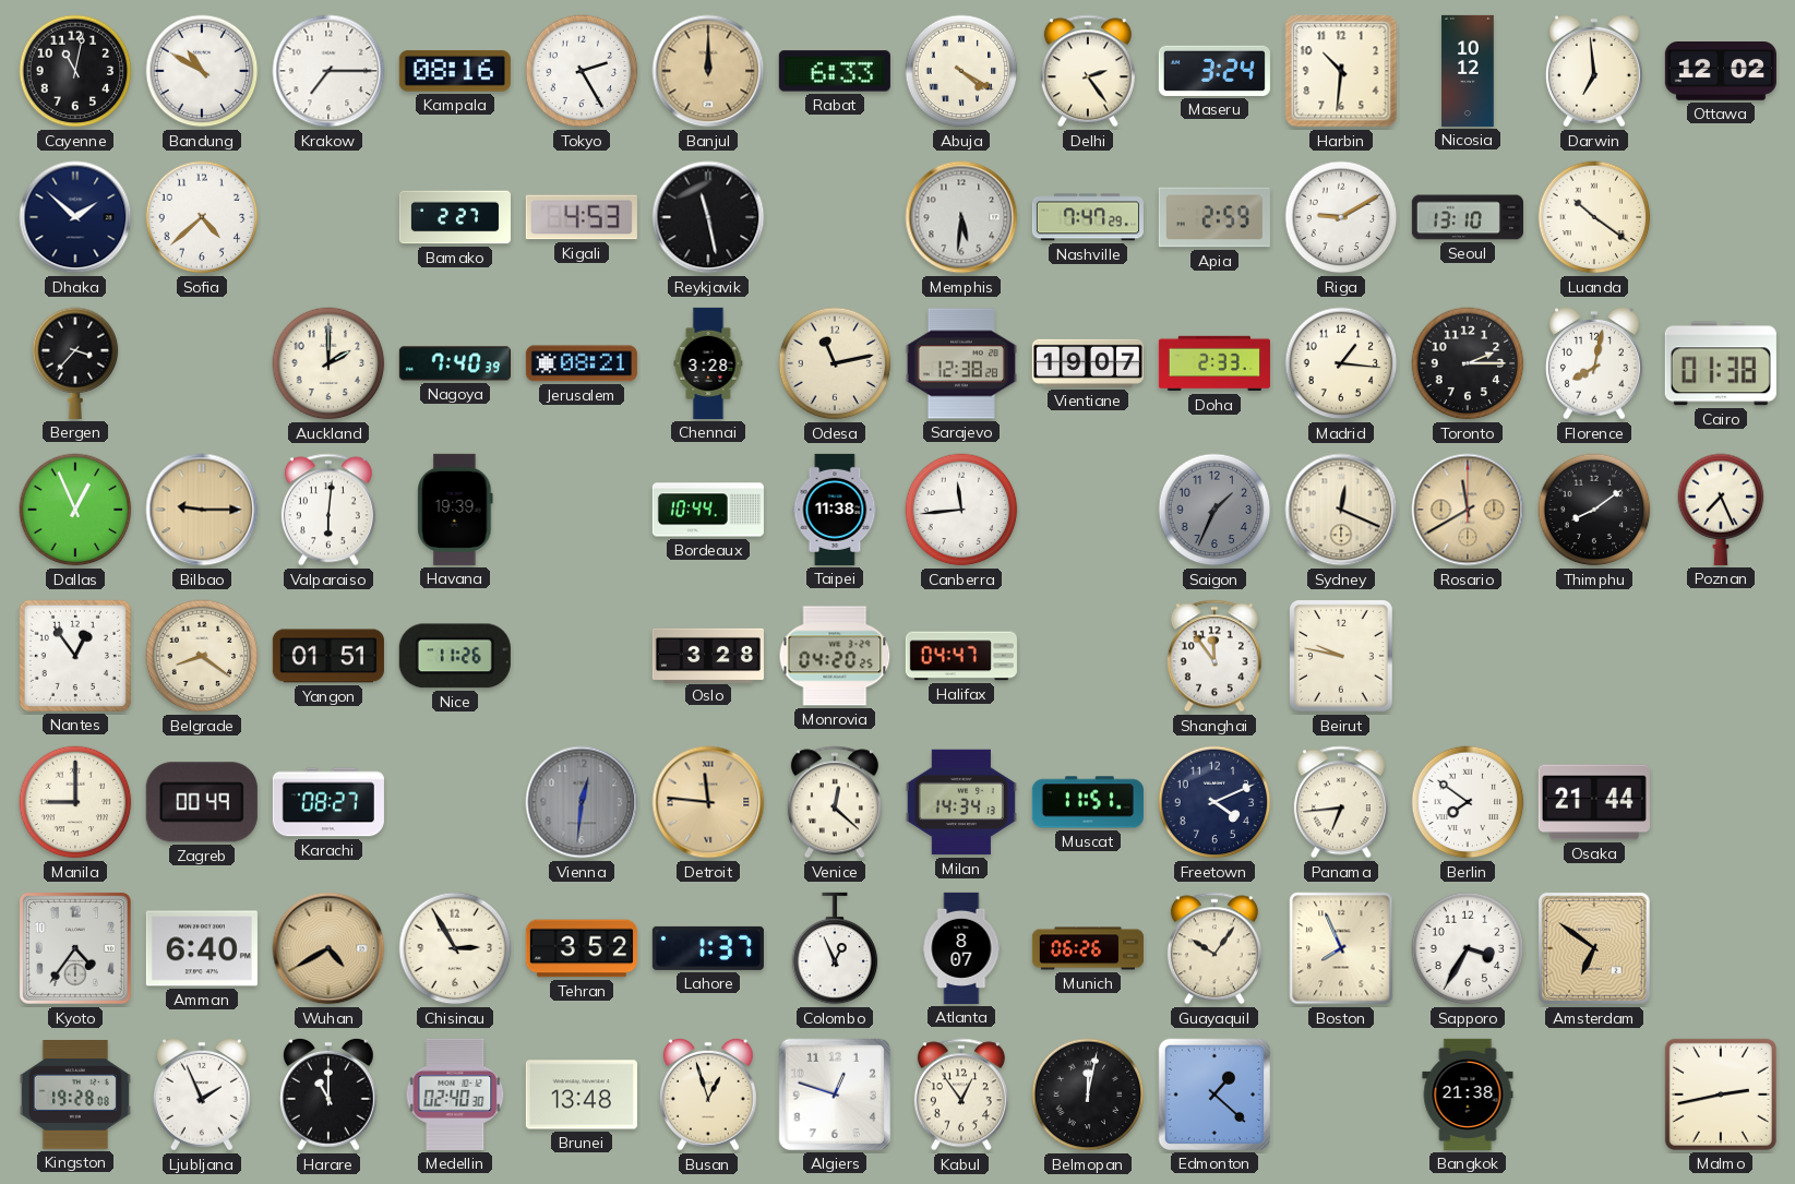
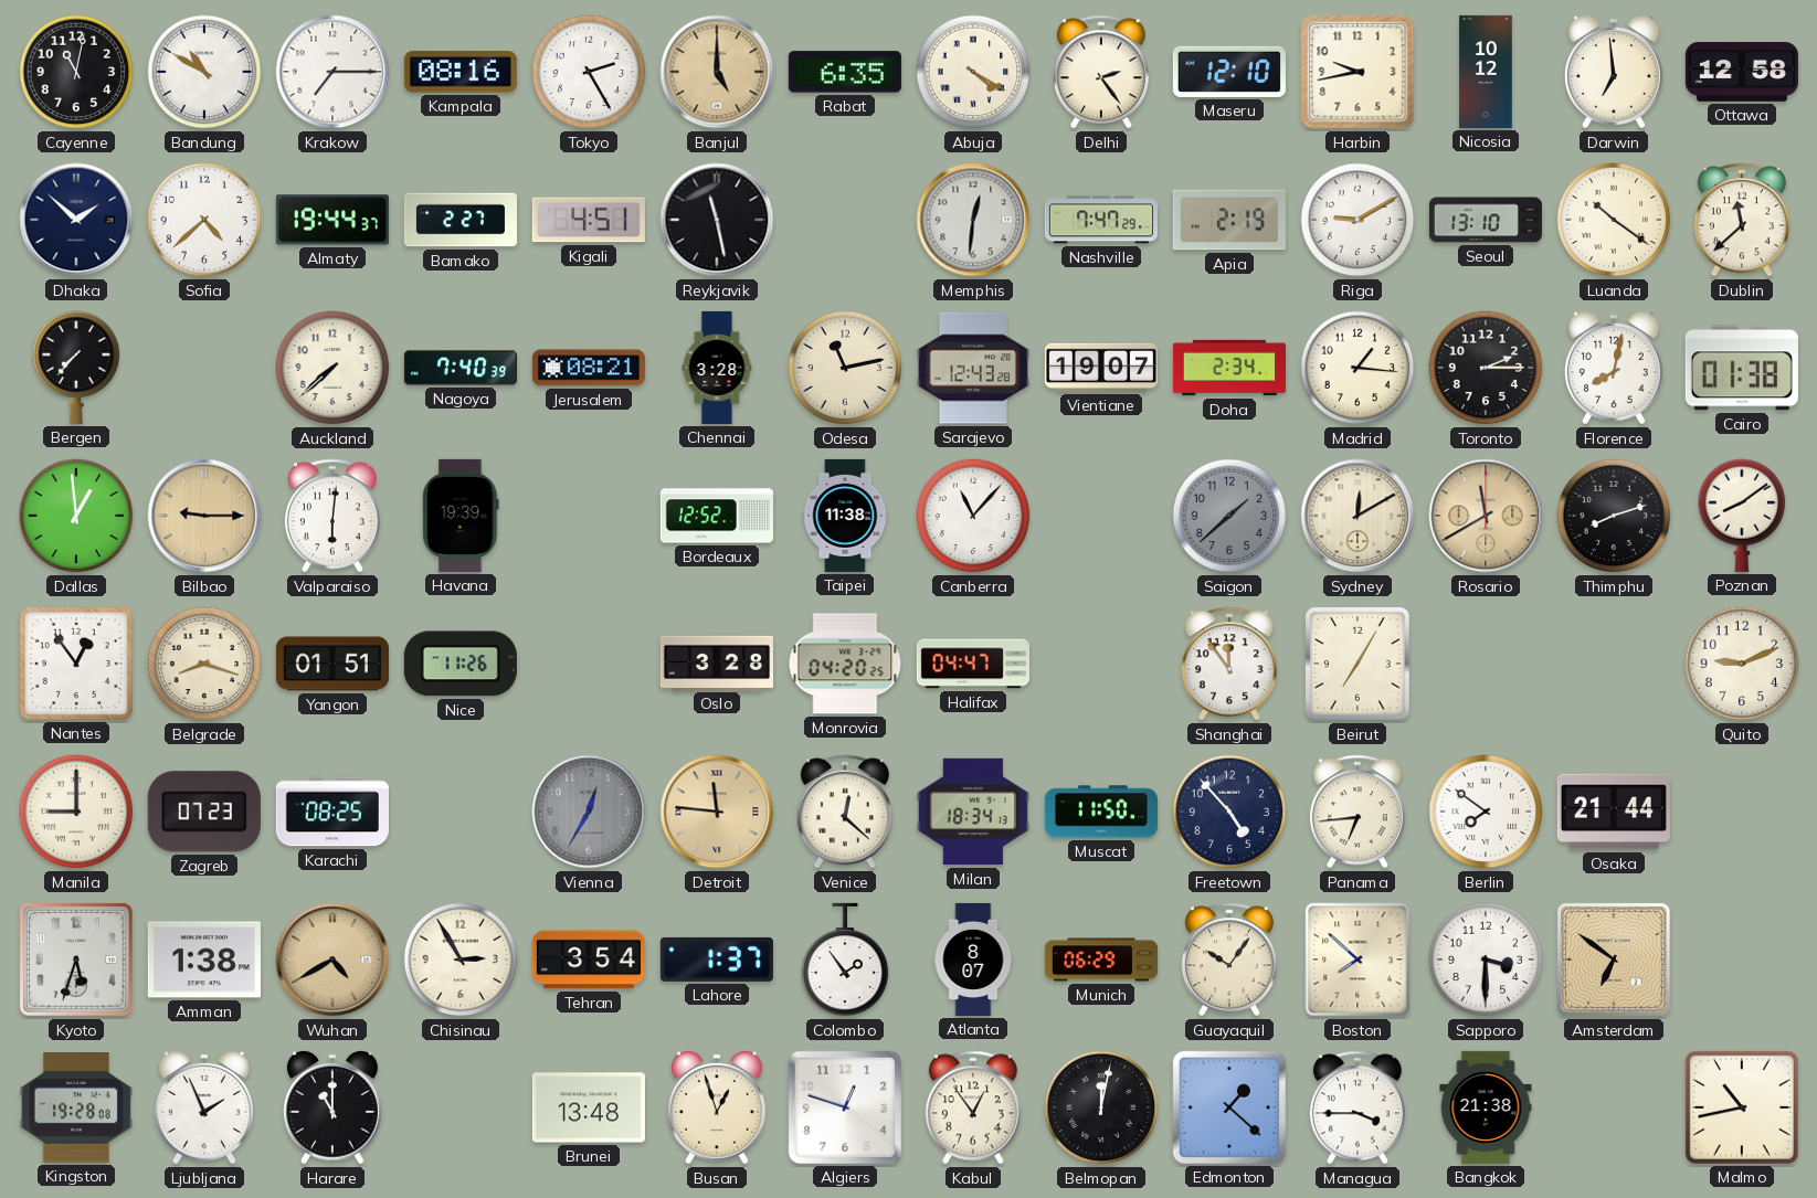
Banjul: 12:00 -> 5:00
Rabat: 6:33 -> 6:35
Maseru: 3:24 -> 12:10
Harbin: 10:31 -> 9:43
Ottawa: 12:02 -> 12:58
Almaty: none -> 19:44
Kigali: 4:53 -> 4:51
Memphis: 5:31 -> 12:31
Apia: 2:59 -> 2:19
Dublin: none -> 11:38
Bergen: 3:37 -> 7:37
Auckland: 2:00 -> 7:38
Sarajevo: 12:38 -> 12:43
Doha: 2:33 -> 2:34
Dallas: 12:56 -> 12:59
Bordeaux: 10:44 -> 12:52
Canberra: 11:44 -> 11:07
Saigon: 1:34 -> 1:38
Sydney: 12:19 -> 12:10
Thimphu: 8:09 -> 8:12
Poznan: 7:26 -> 8:09
Belgrade: 8:21 -> 8:18
Beirut: 9:47 -> 7:05
Quito: none -> 9:11
Zagreb: 00:49 -> 07:23
Karachi: 08:27 -> 08:25
Vienna: 12:31 -> 12:35
Milan: 14:34 -> 18:34
Muscat: 11:51 -> 11:50
Freetown: 4:11 -> 4:53
Kyoto: 4:36 -> 5:33
Amman: 6:40 -> 1:38
Tehran: 3:52 -> 3:54
Colombo: 12:56 -> 1:54
Munich: 06:26 -> 06:29
Boston: 7:56 -> 7:52
Sapporo: 3:35 -> 3:30
Medellin: 02:40 -> none
Managua: none -> 3:45
Malmo: 2:43 -> 10:43
